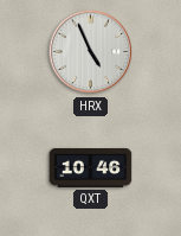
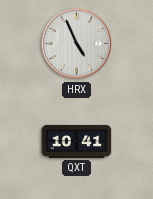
QXT: 10:46 -> 10:41
